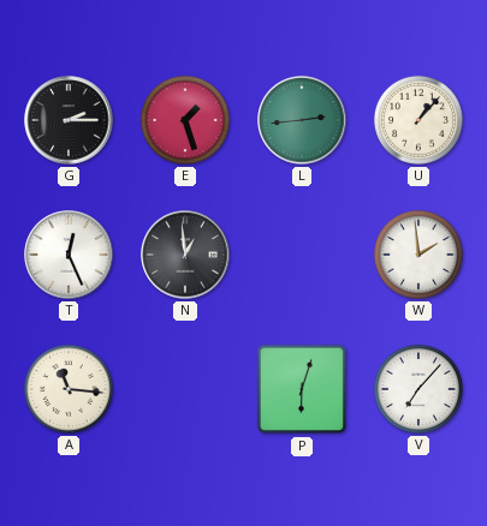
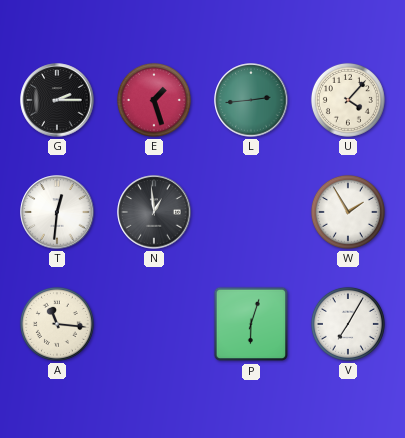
U: 1:07 -> 4:07
T: 12:26 -> 12:31
W: 1:59 -> 1:55
V: 7:07 -> 7:05
